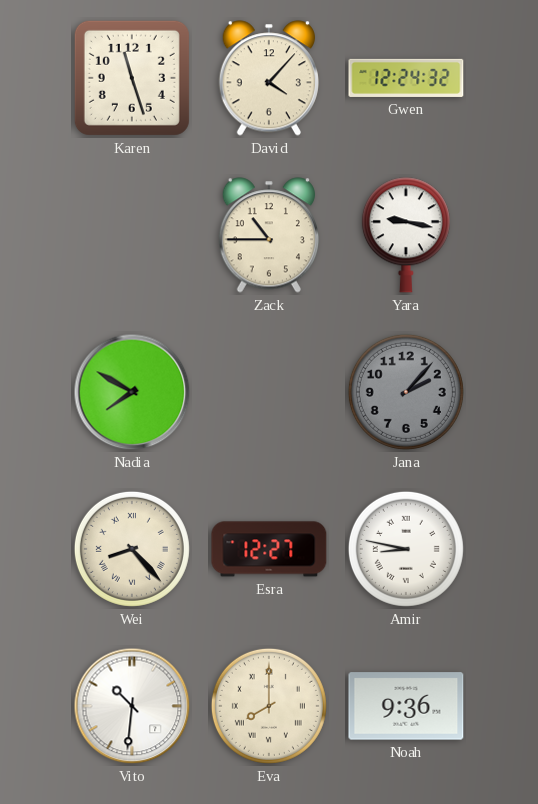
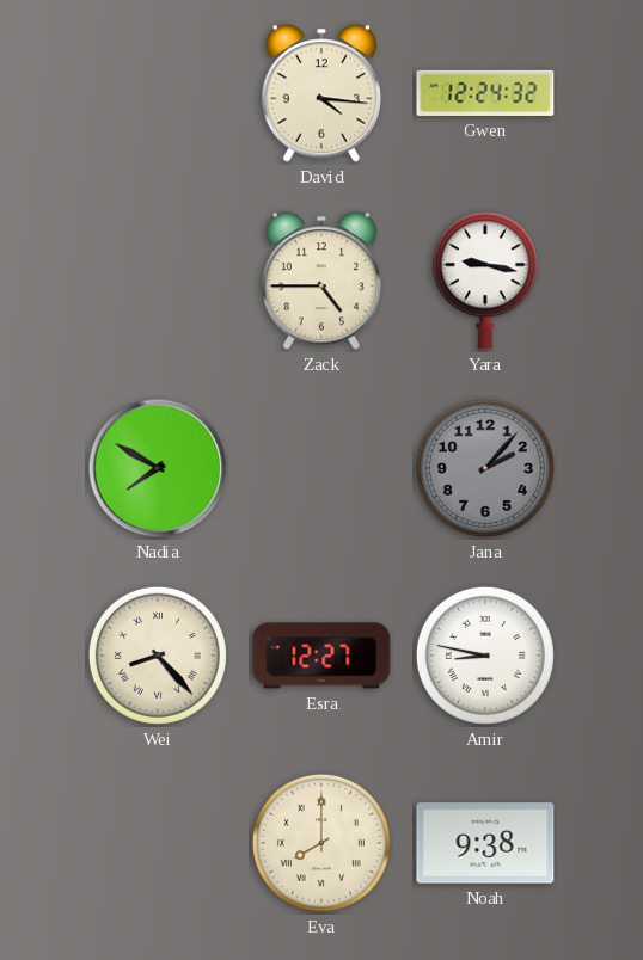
Karen: 11:27 -> none
David: 4:07 -> 4:16
Zack: 10:45 -> 4:45
Vito: 10:31 -> none
Noah: 9:36 -> 9:38
